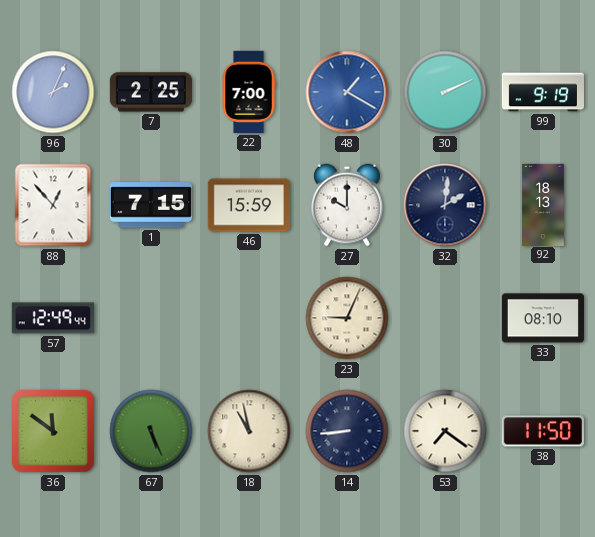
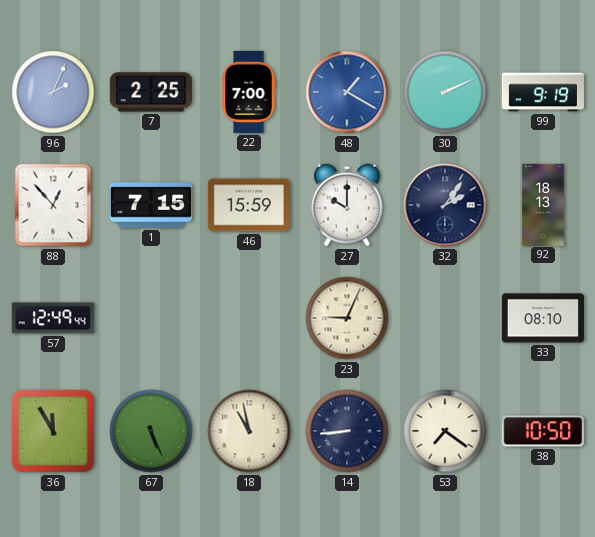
32: 2:01 -> 2:06
36: 11:51 -> 11:55
38: 11:50 -> 10:50
